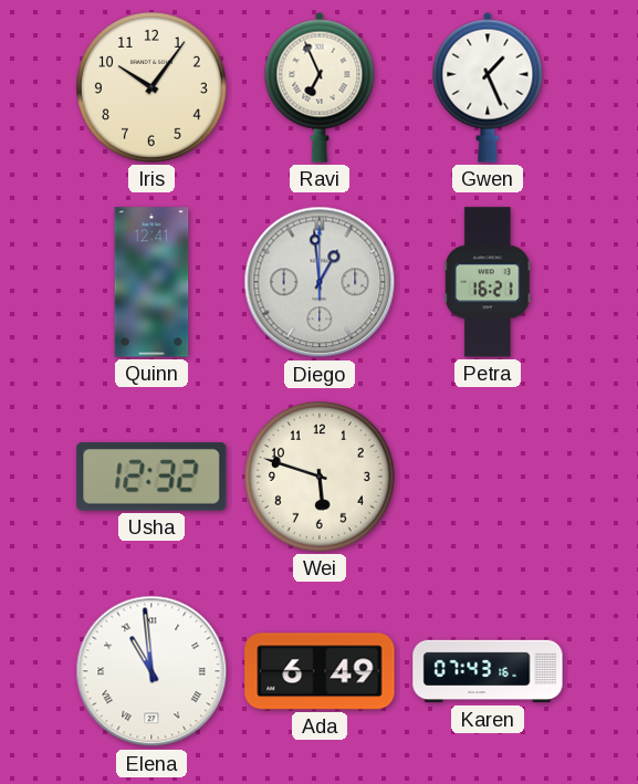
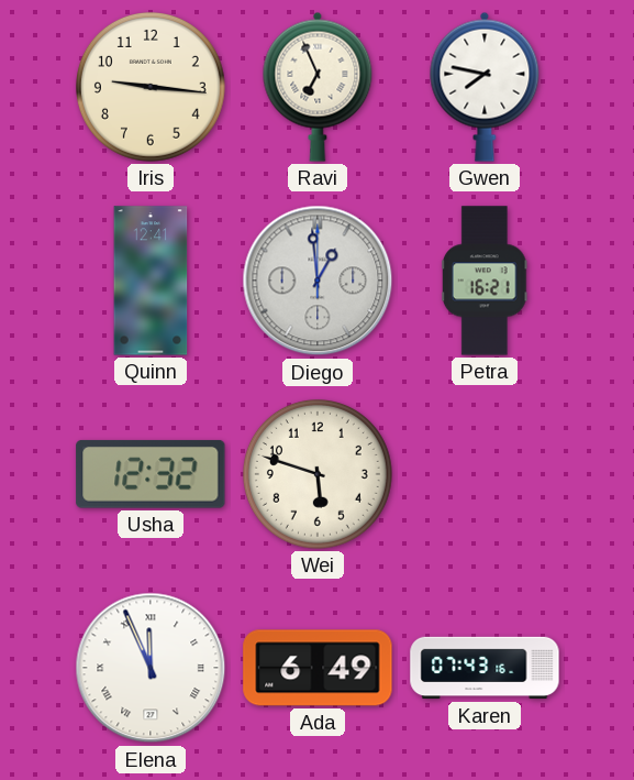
Iris: 10:06 -> 9:16
Gwen: 1:26 -> 7:47
Elena: 10:59 -> 11:56
